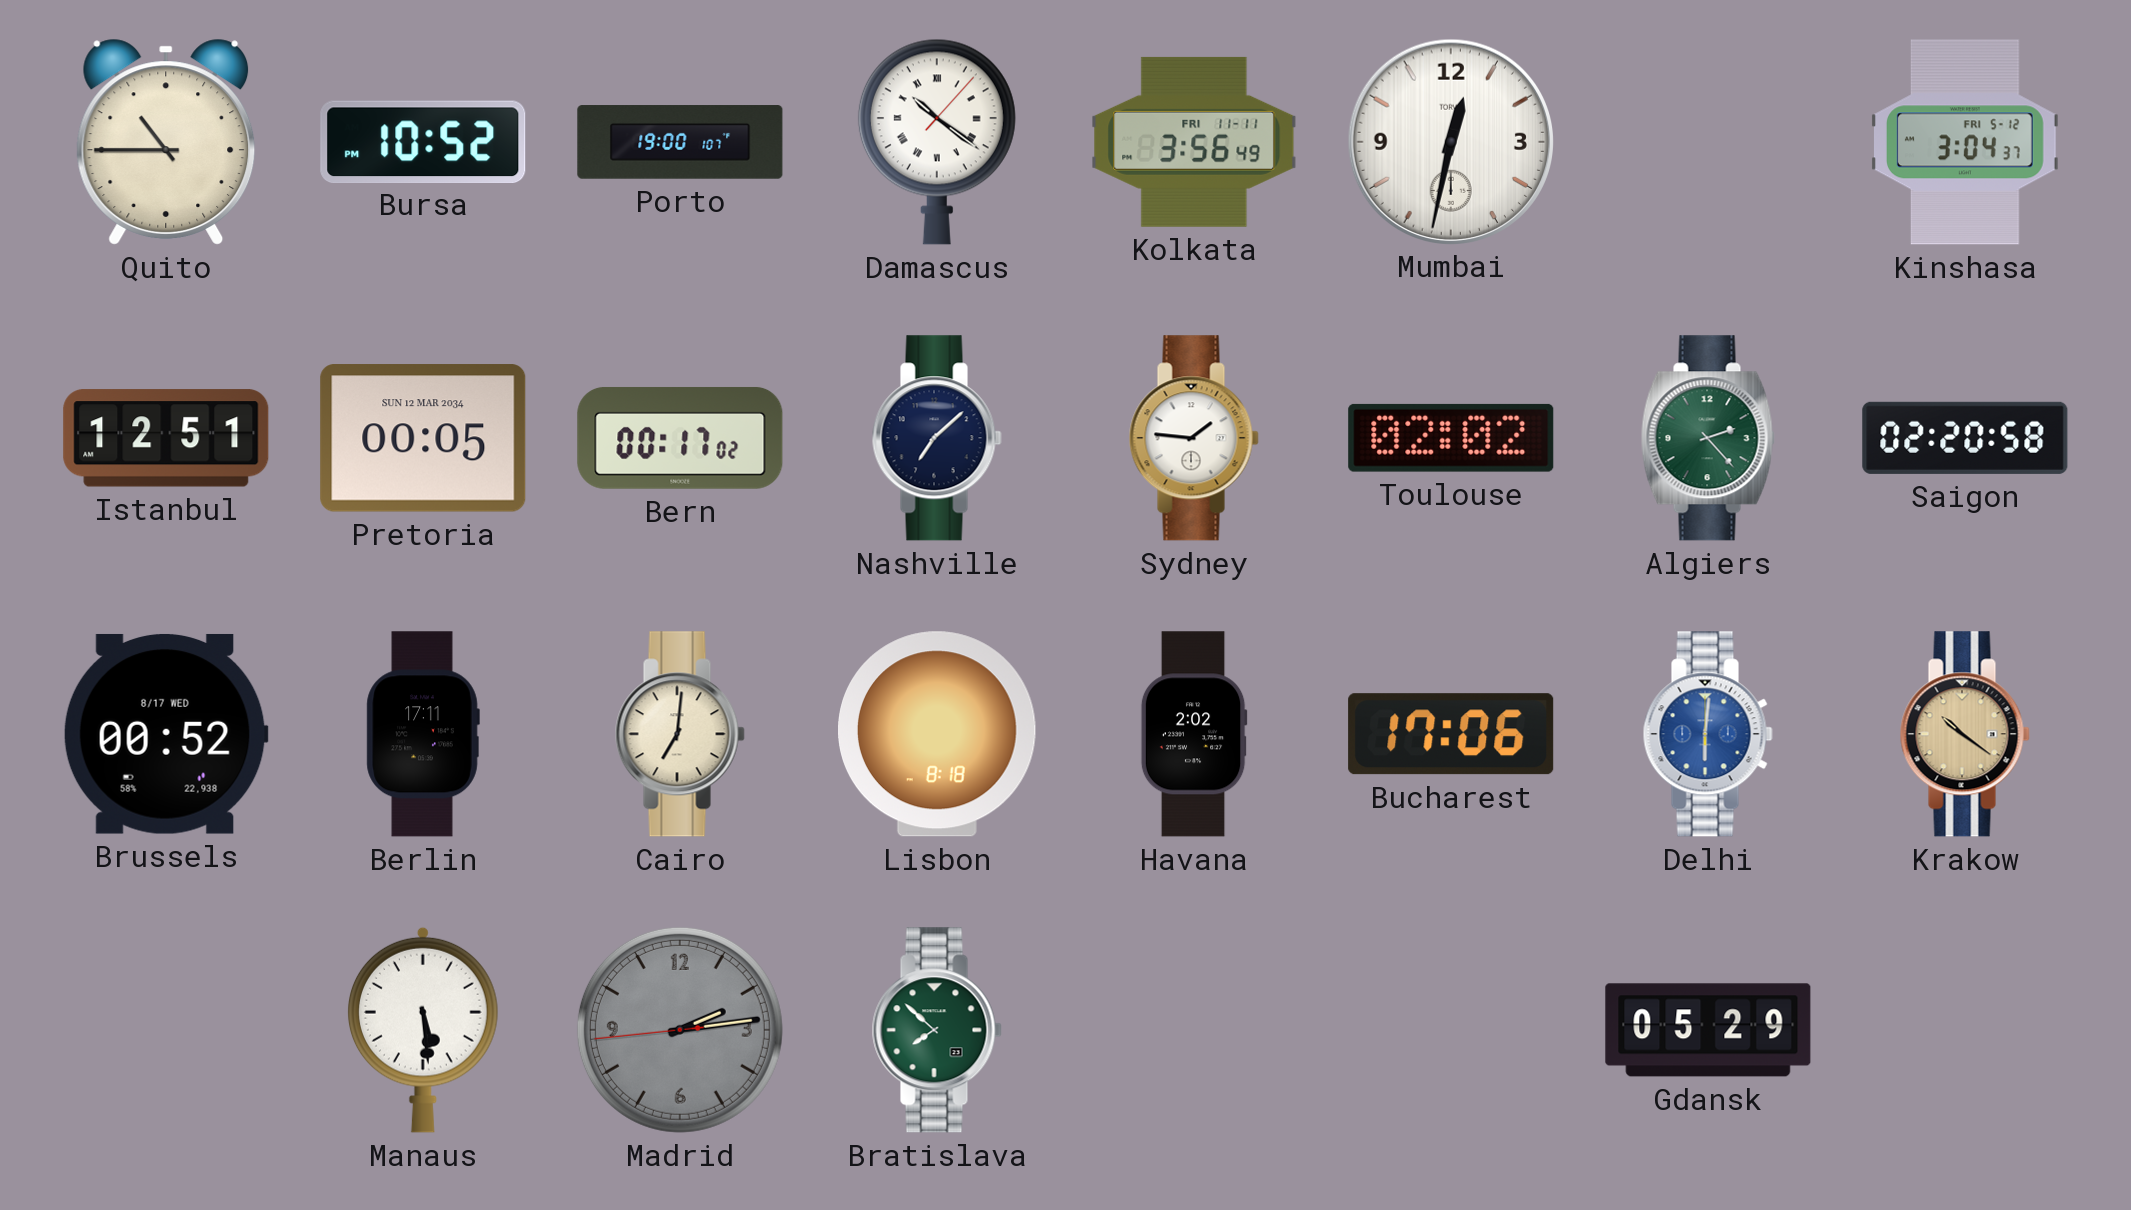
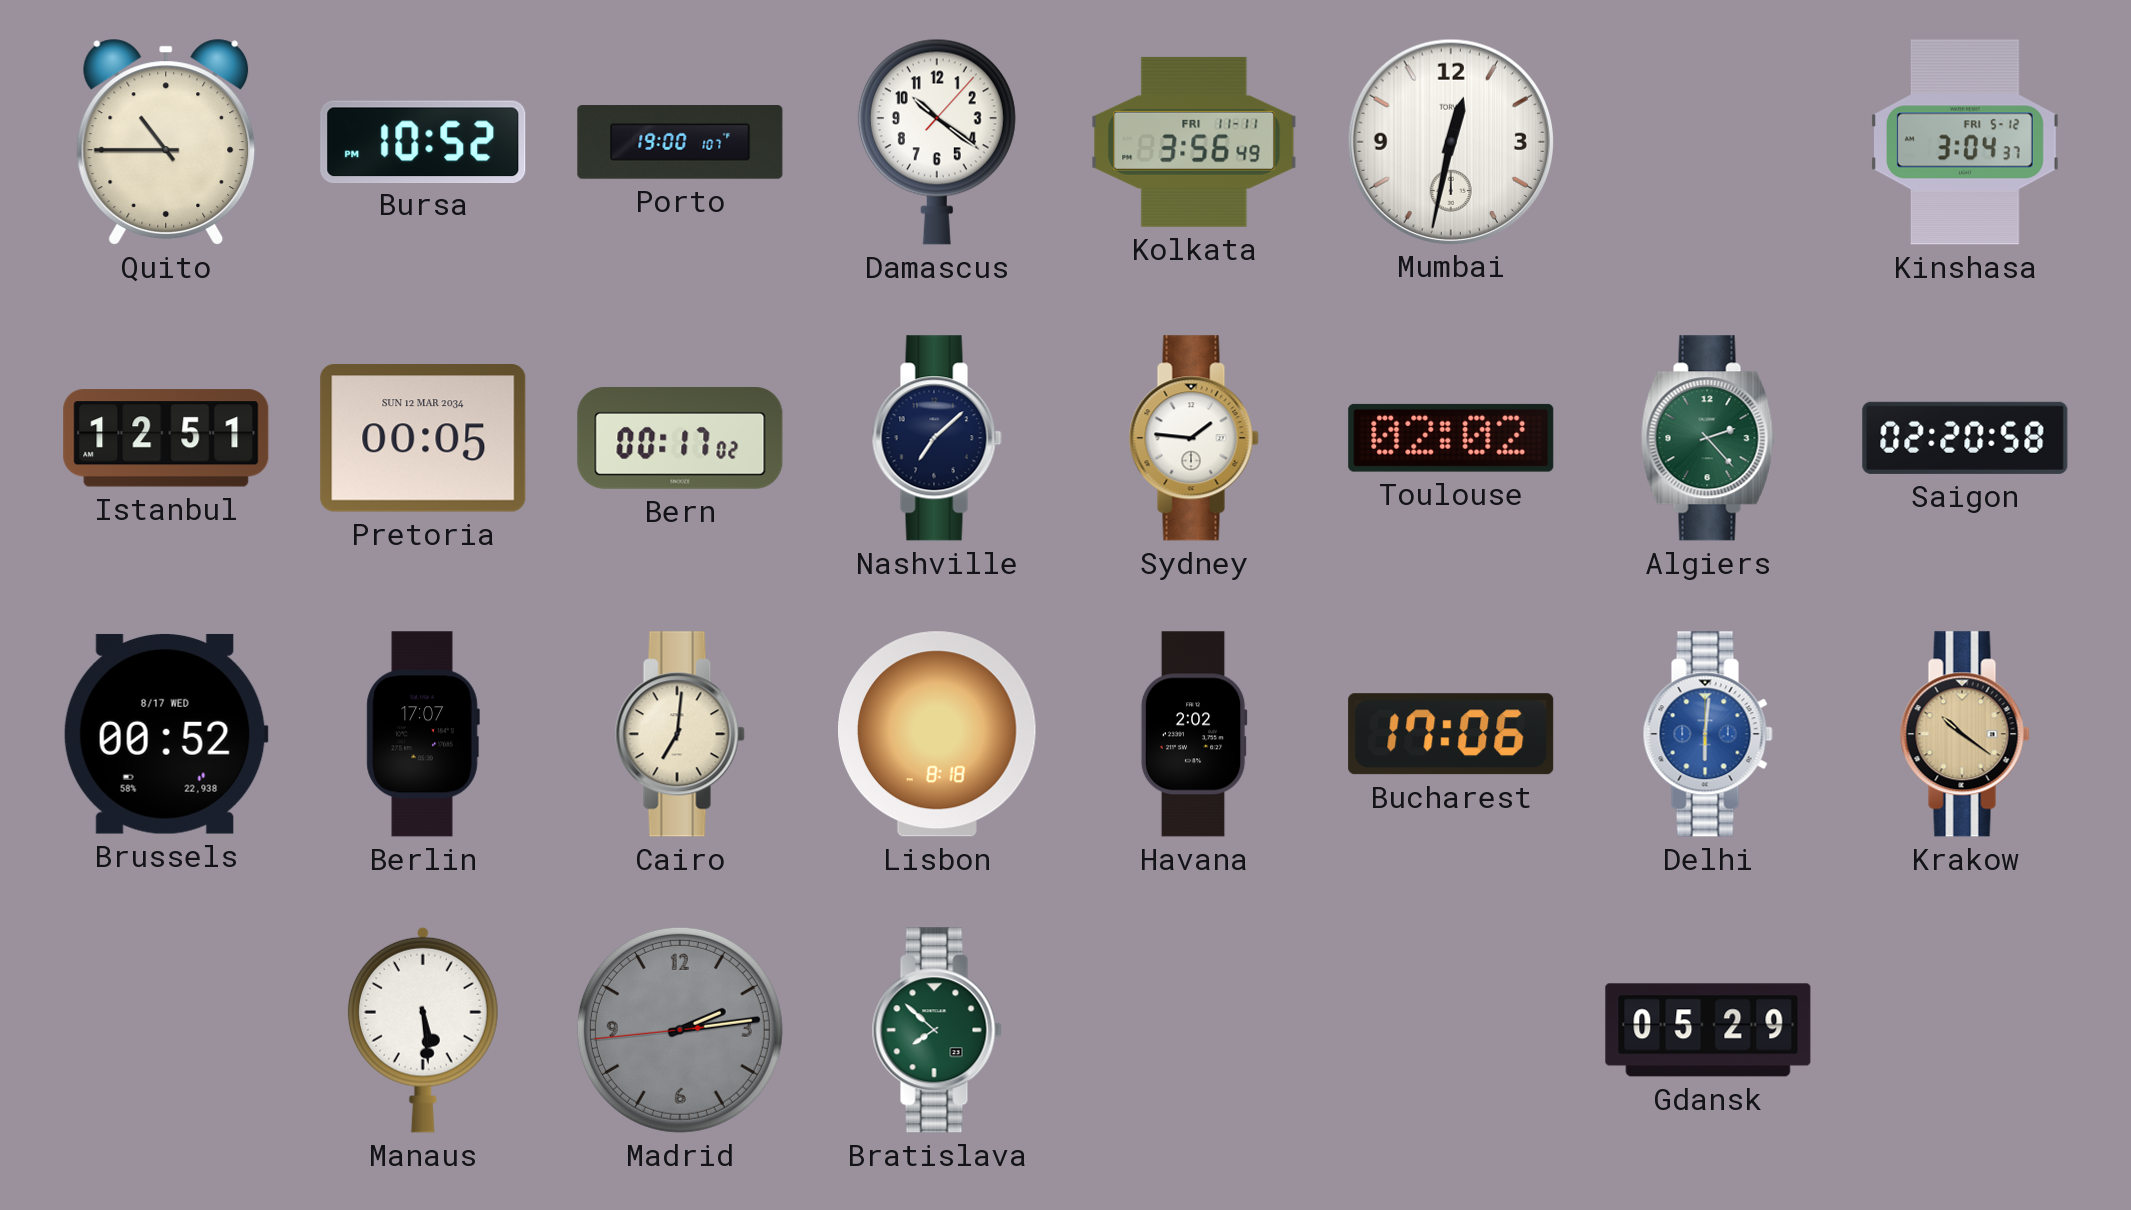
Damascus numerals: Roman -> Arabic
Berlin: 17:11 -> 17:07
